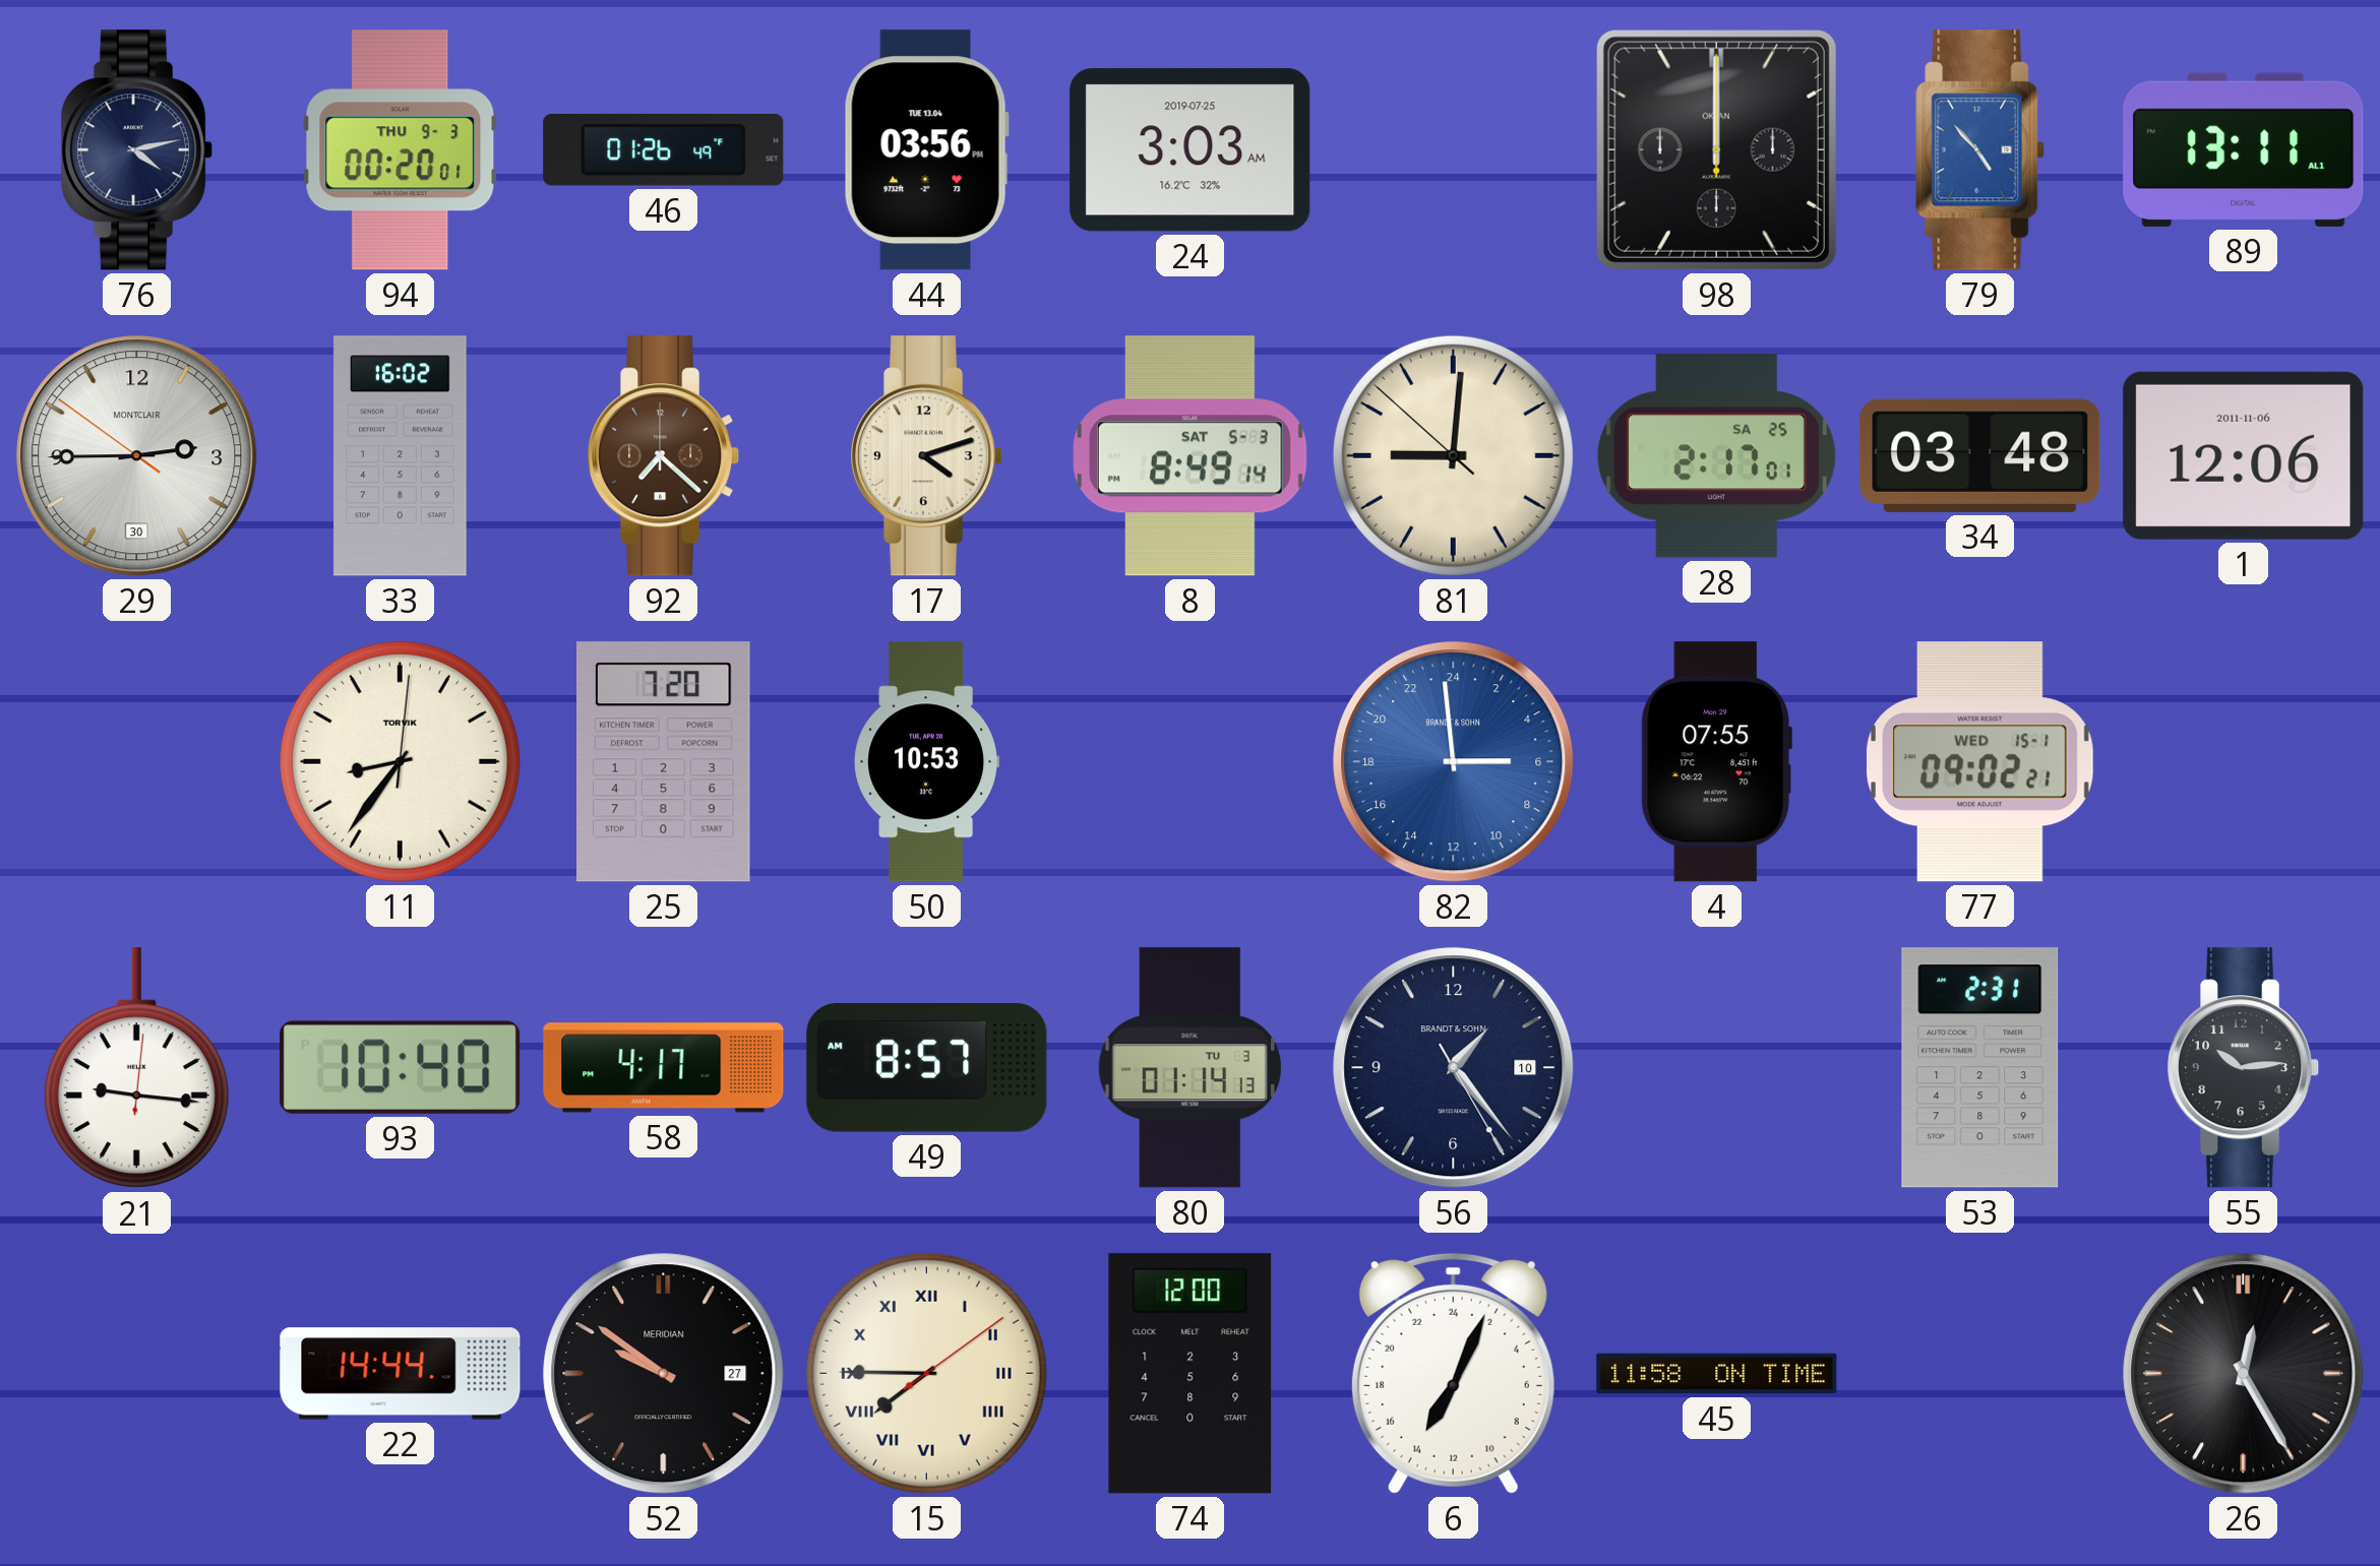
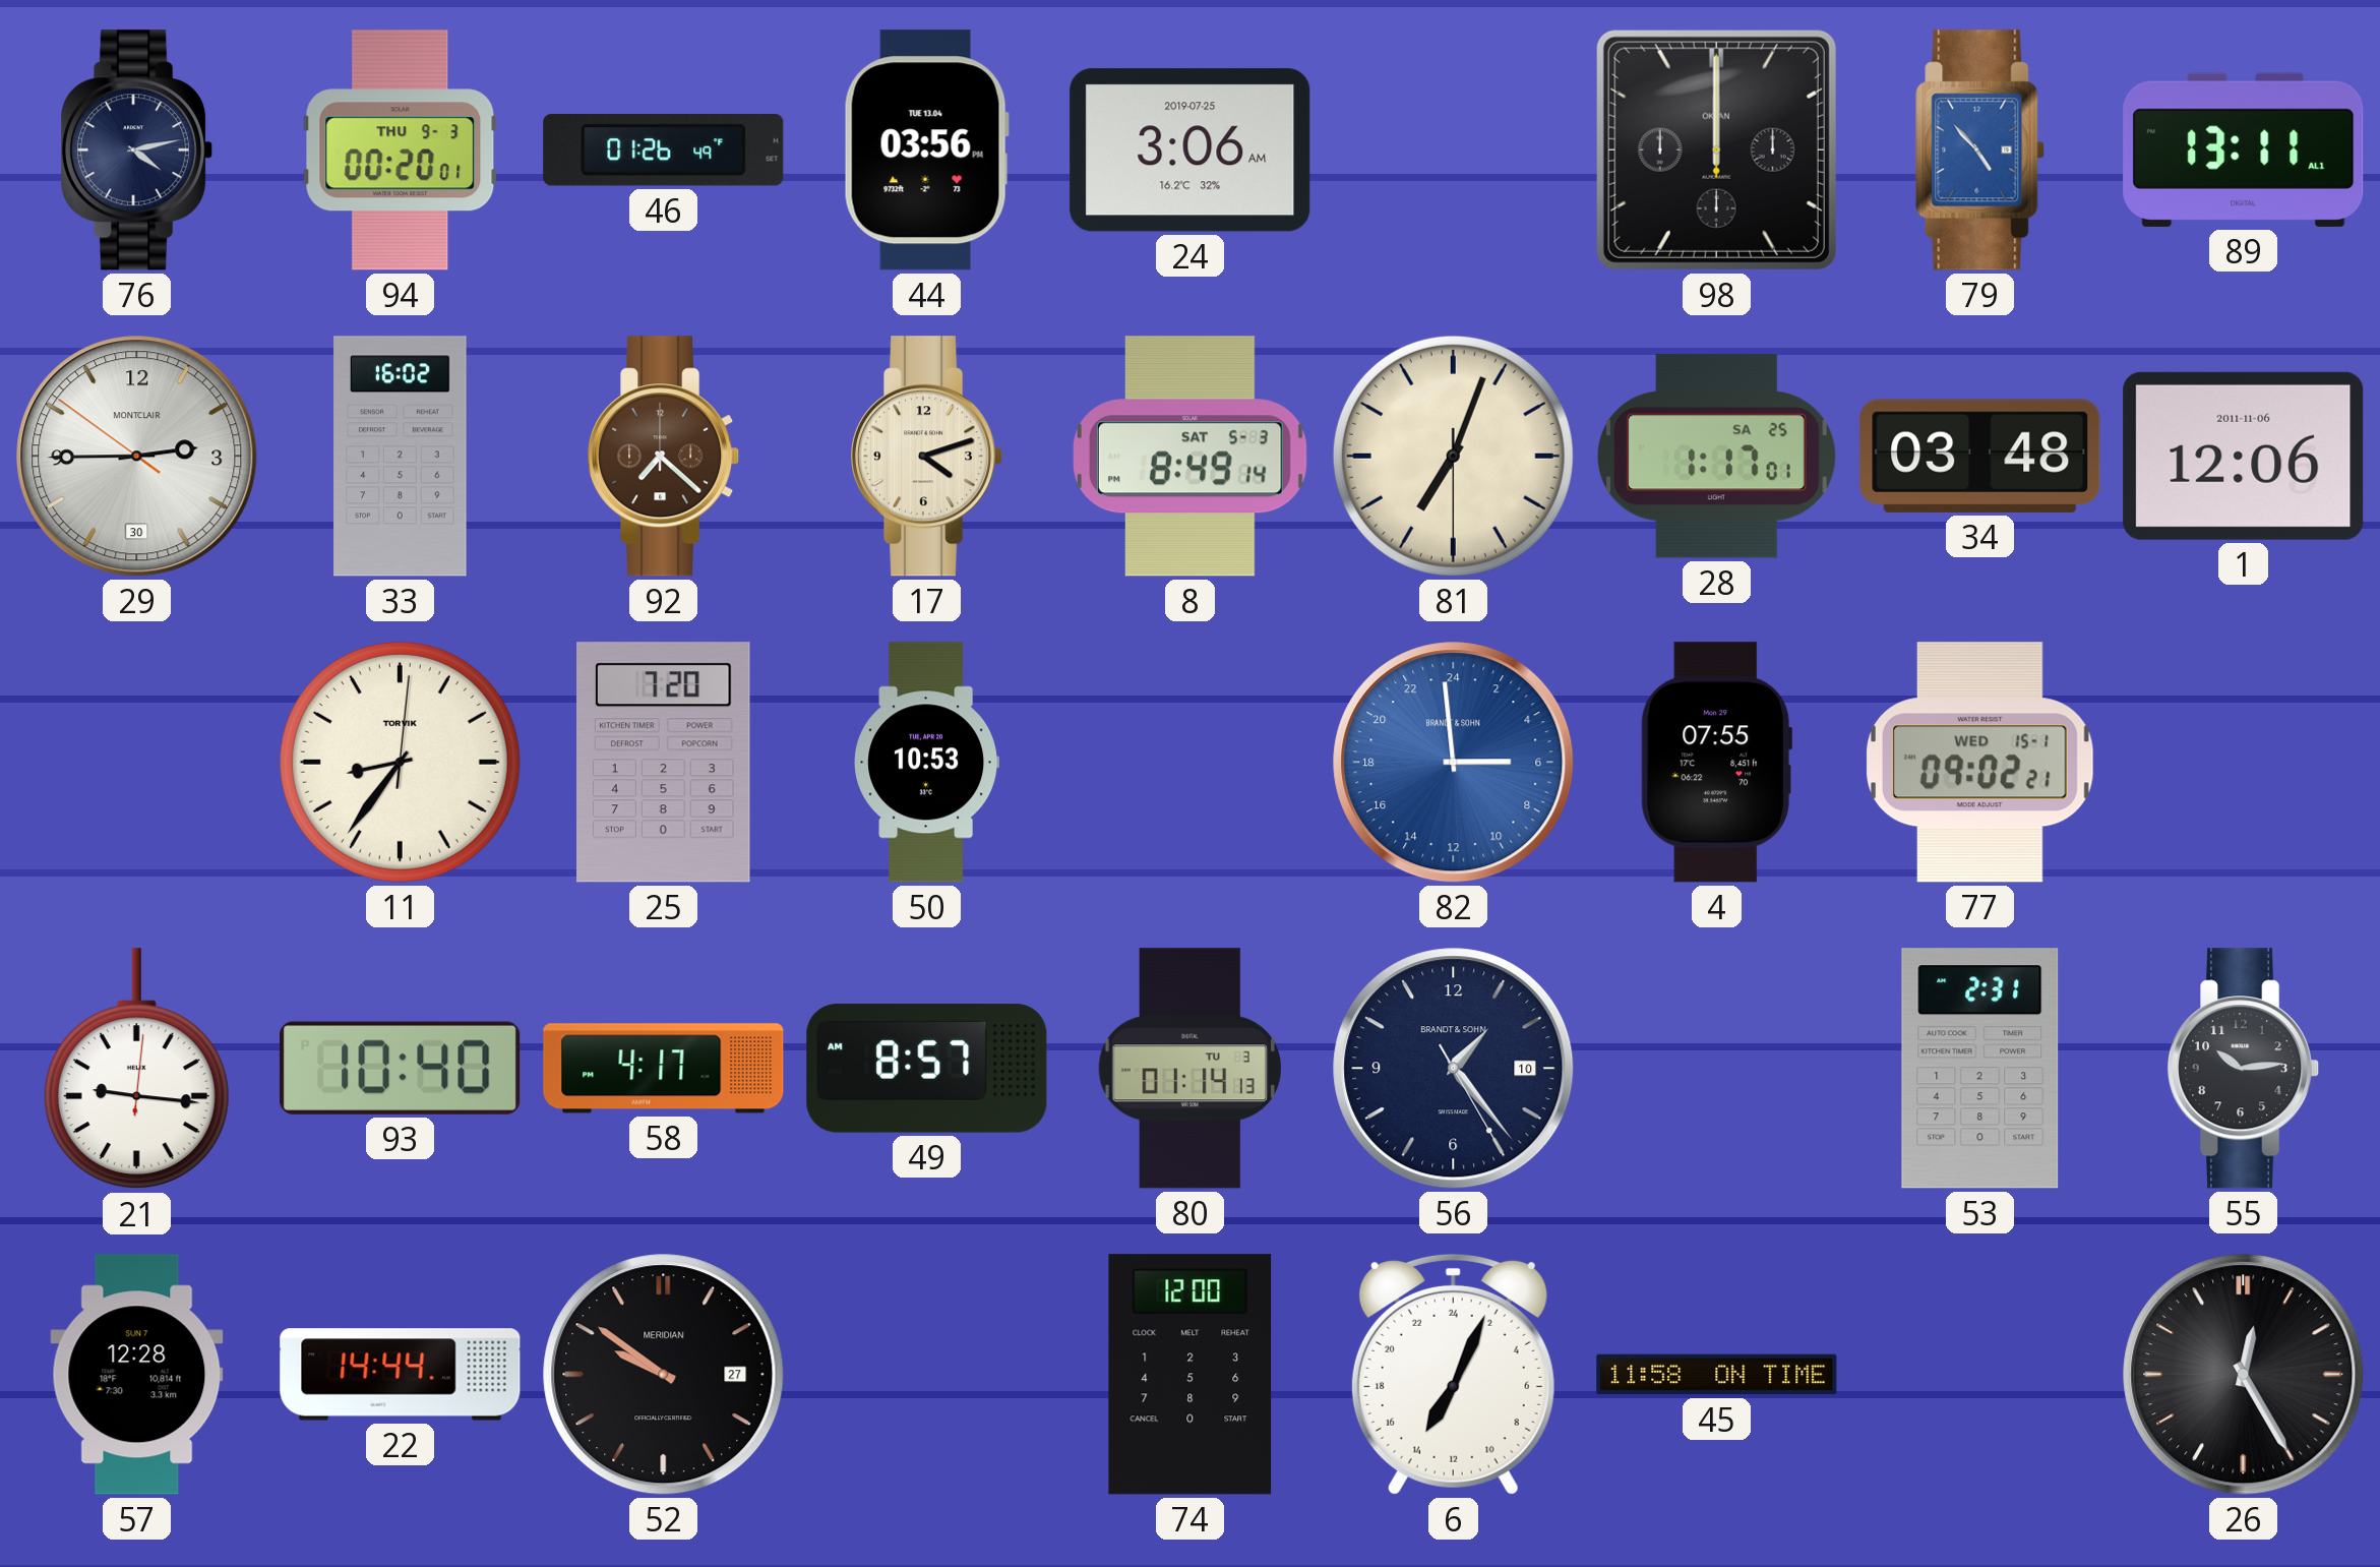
24: 3:03 -> 3:06
81: 9:00 -> 7:03
28: 2:17 -> 1:17
57: none -> 12:28
15: 7:45 -> none
